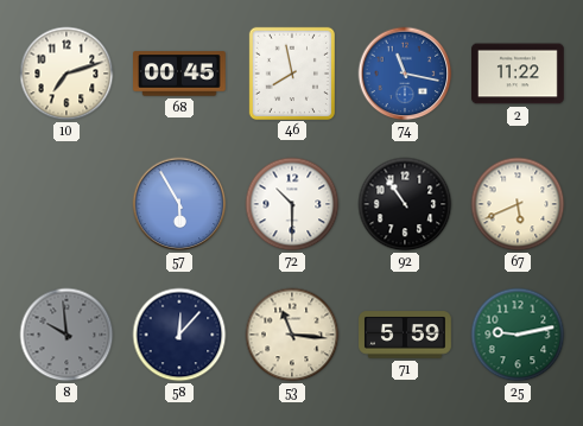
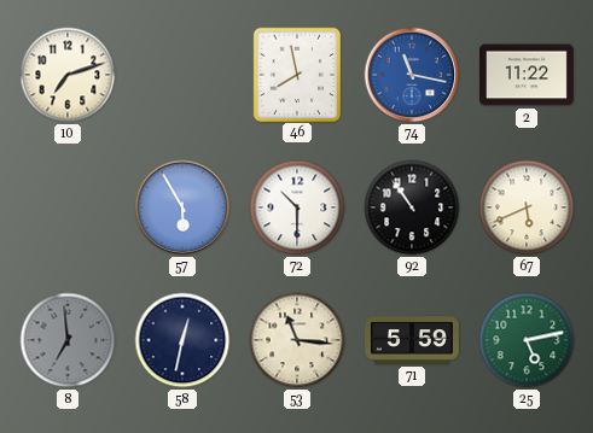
68: 00:45 -> none
8: 9:59 -> 6:59
58: 12:07 -> 12:32
25: 9:13 -> 5:13
